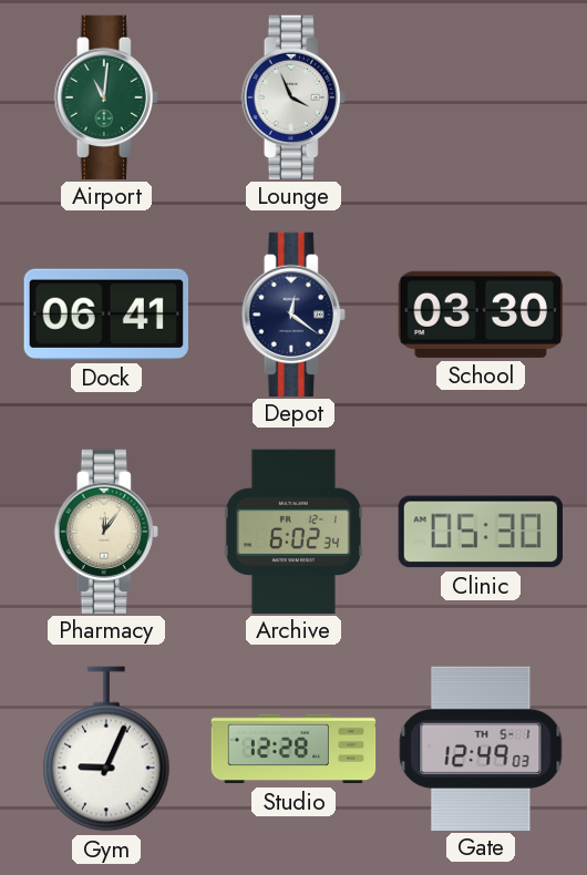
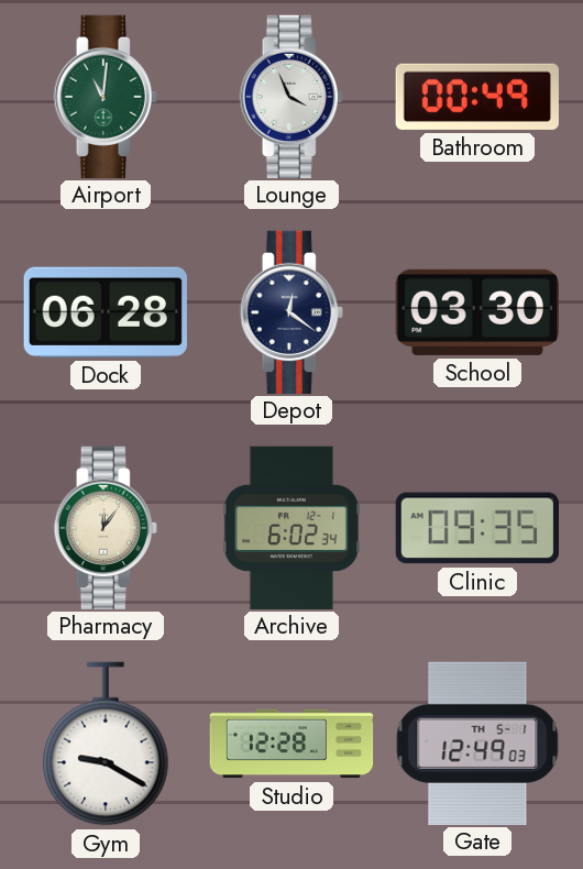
Bathroom: none -> 00:49
Dock: 06:41 -> 06:28
Clinic: 05:30 -> 09:35
Gym: 9:04 -> 9:20
